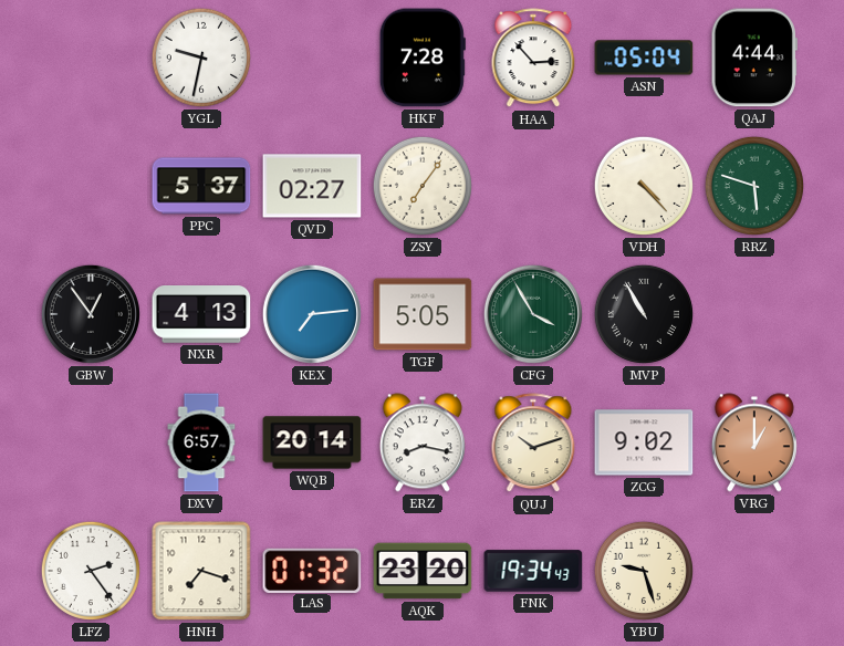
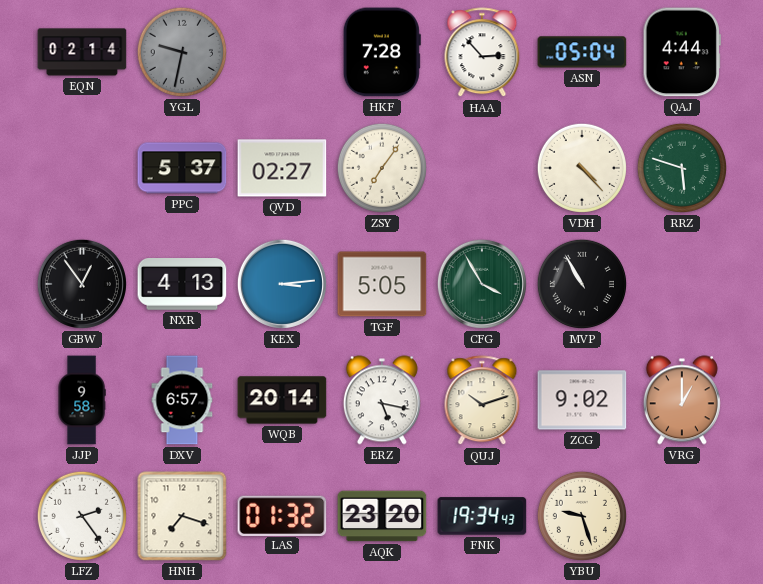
EQN: none -> 02:14
YGL dial: white -> grey
KEX: 7:14 -> 3:14
JJP: none -> 9:58
ERZ: 8:17 -> 5:17
